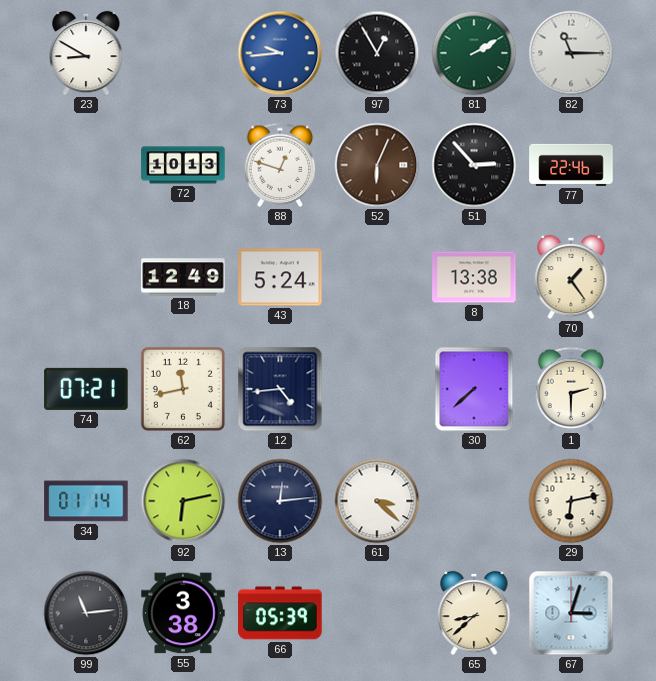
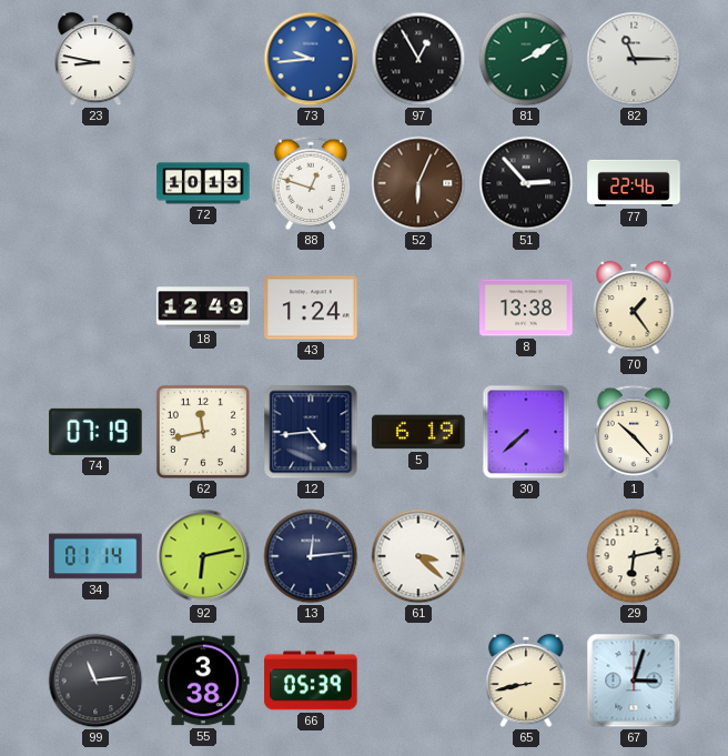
23: 8:50 -> 8:47
43: 5:24 -> 1:24
74: 07:21 -> 07:19
5: none -> 6:19
1: 2:30 -> 10:23
65: 8:38 -> 8:43
